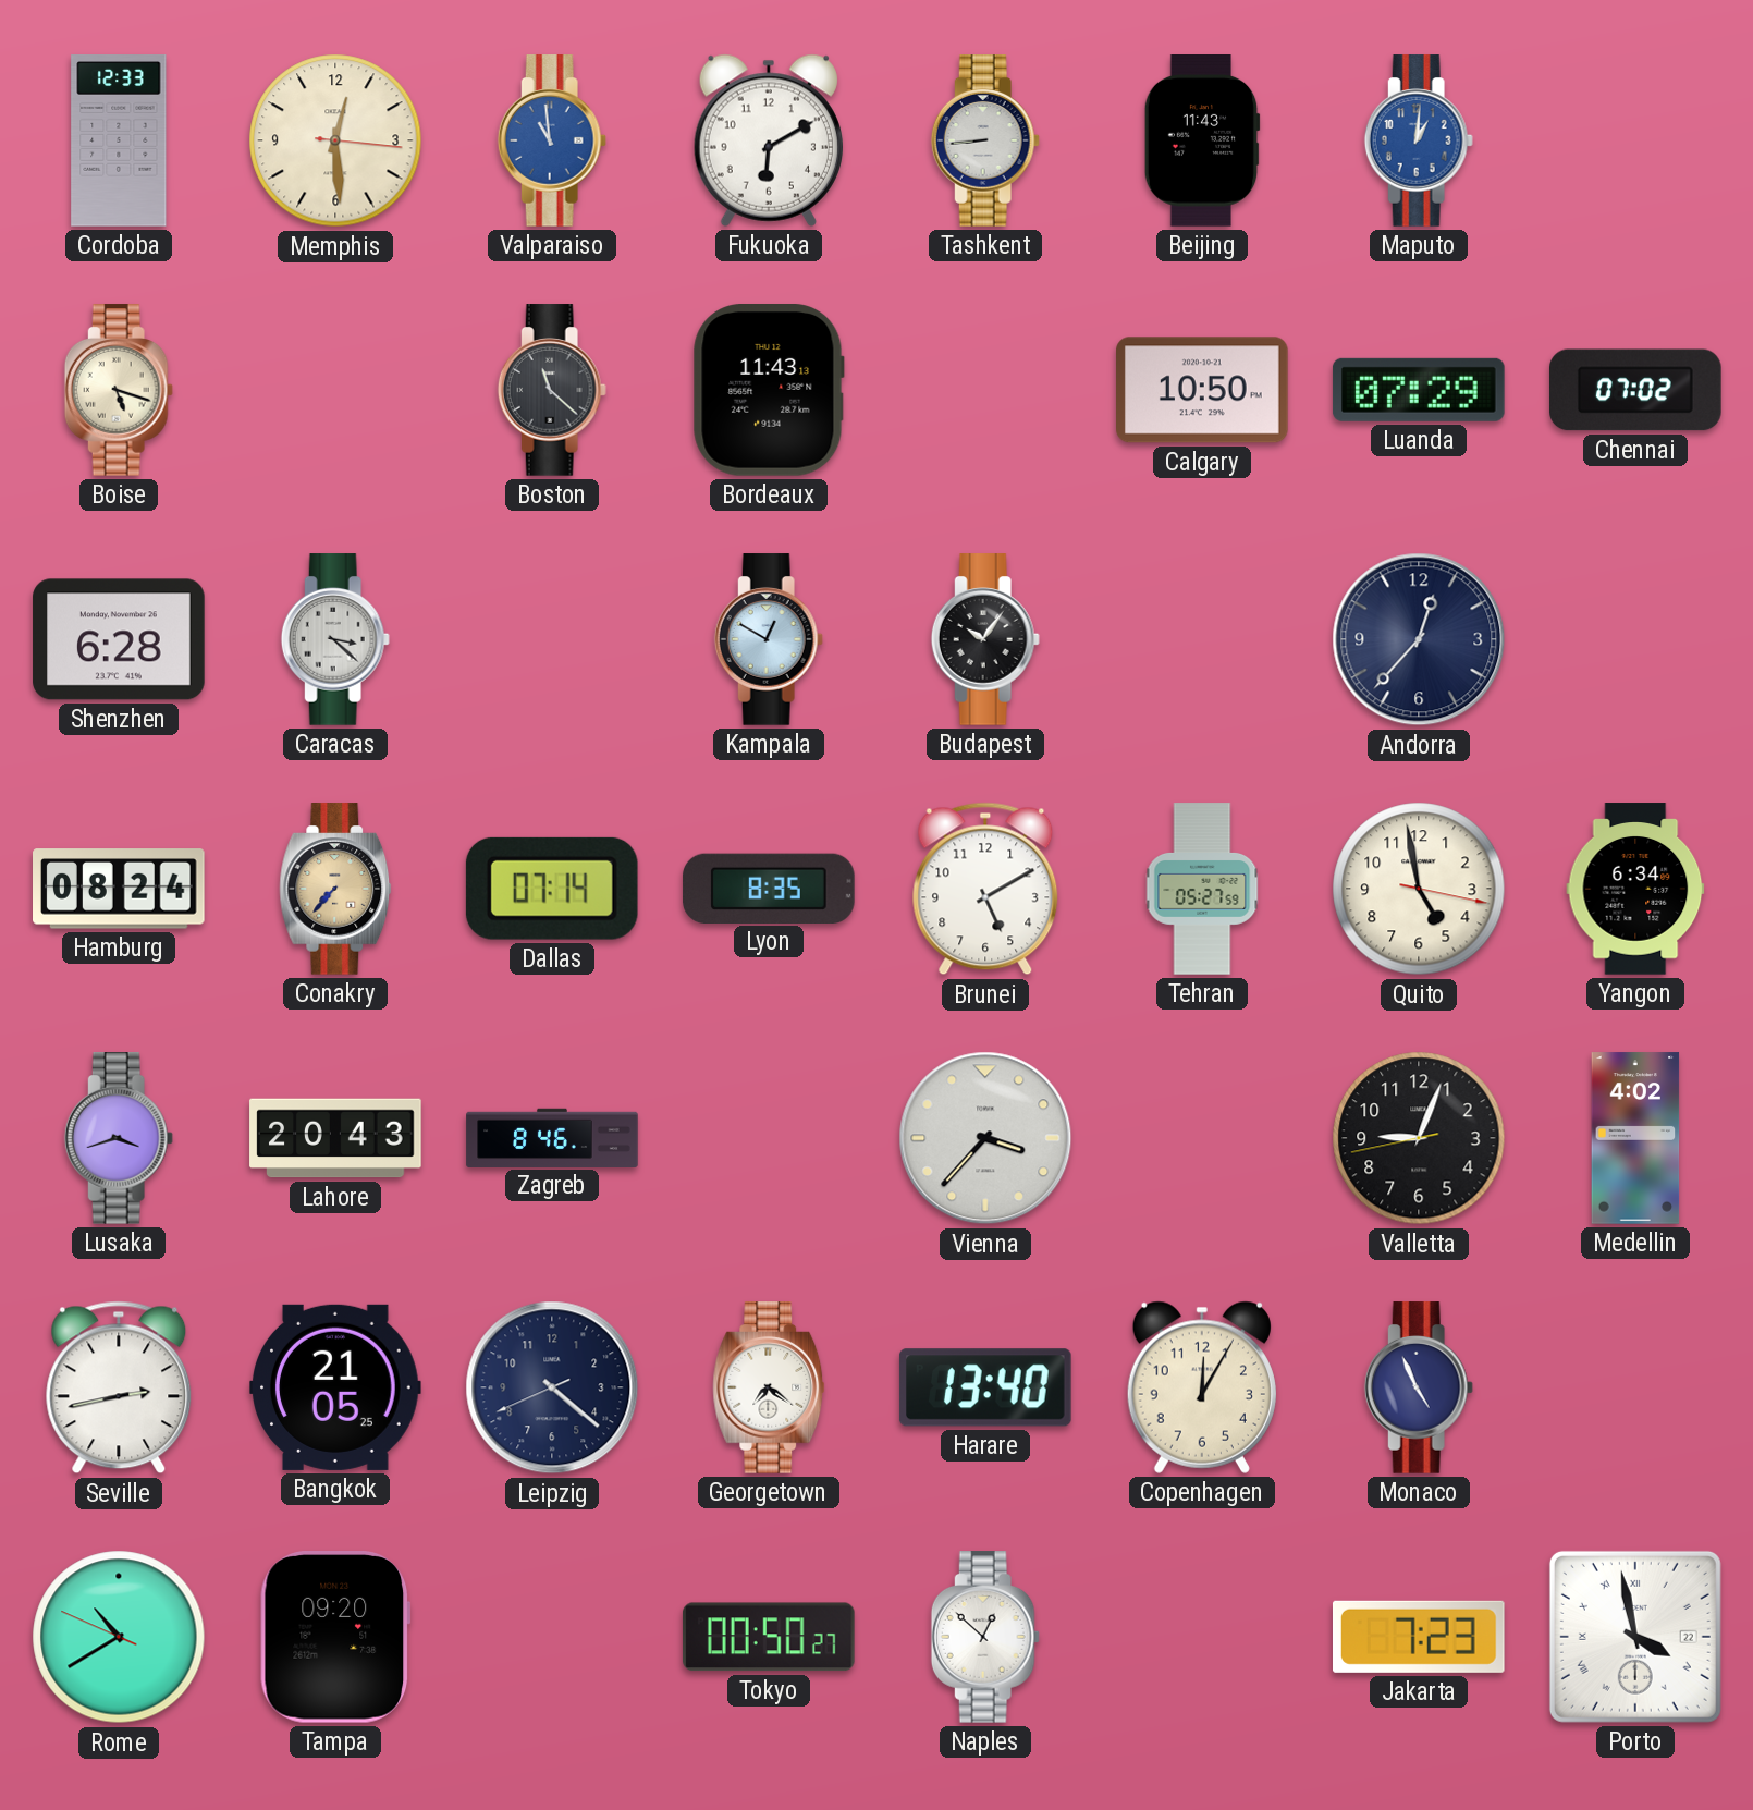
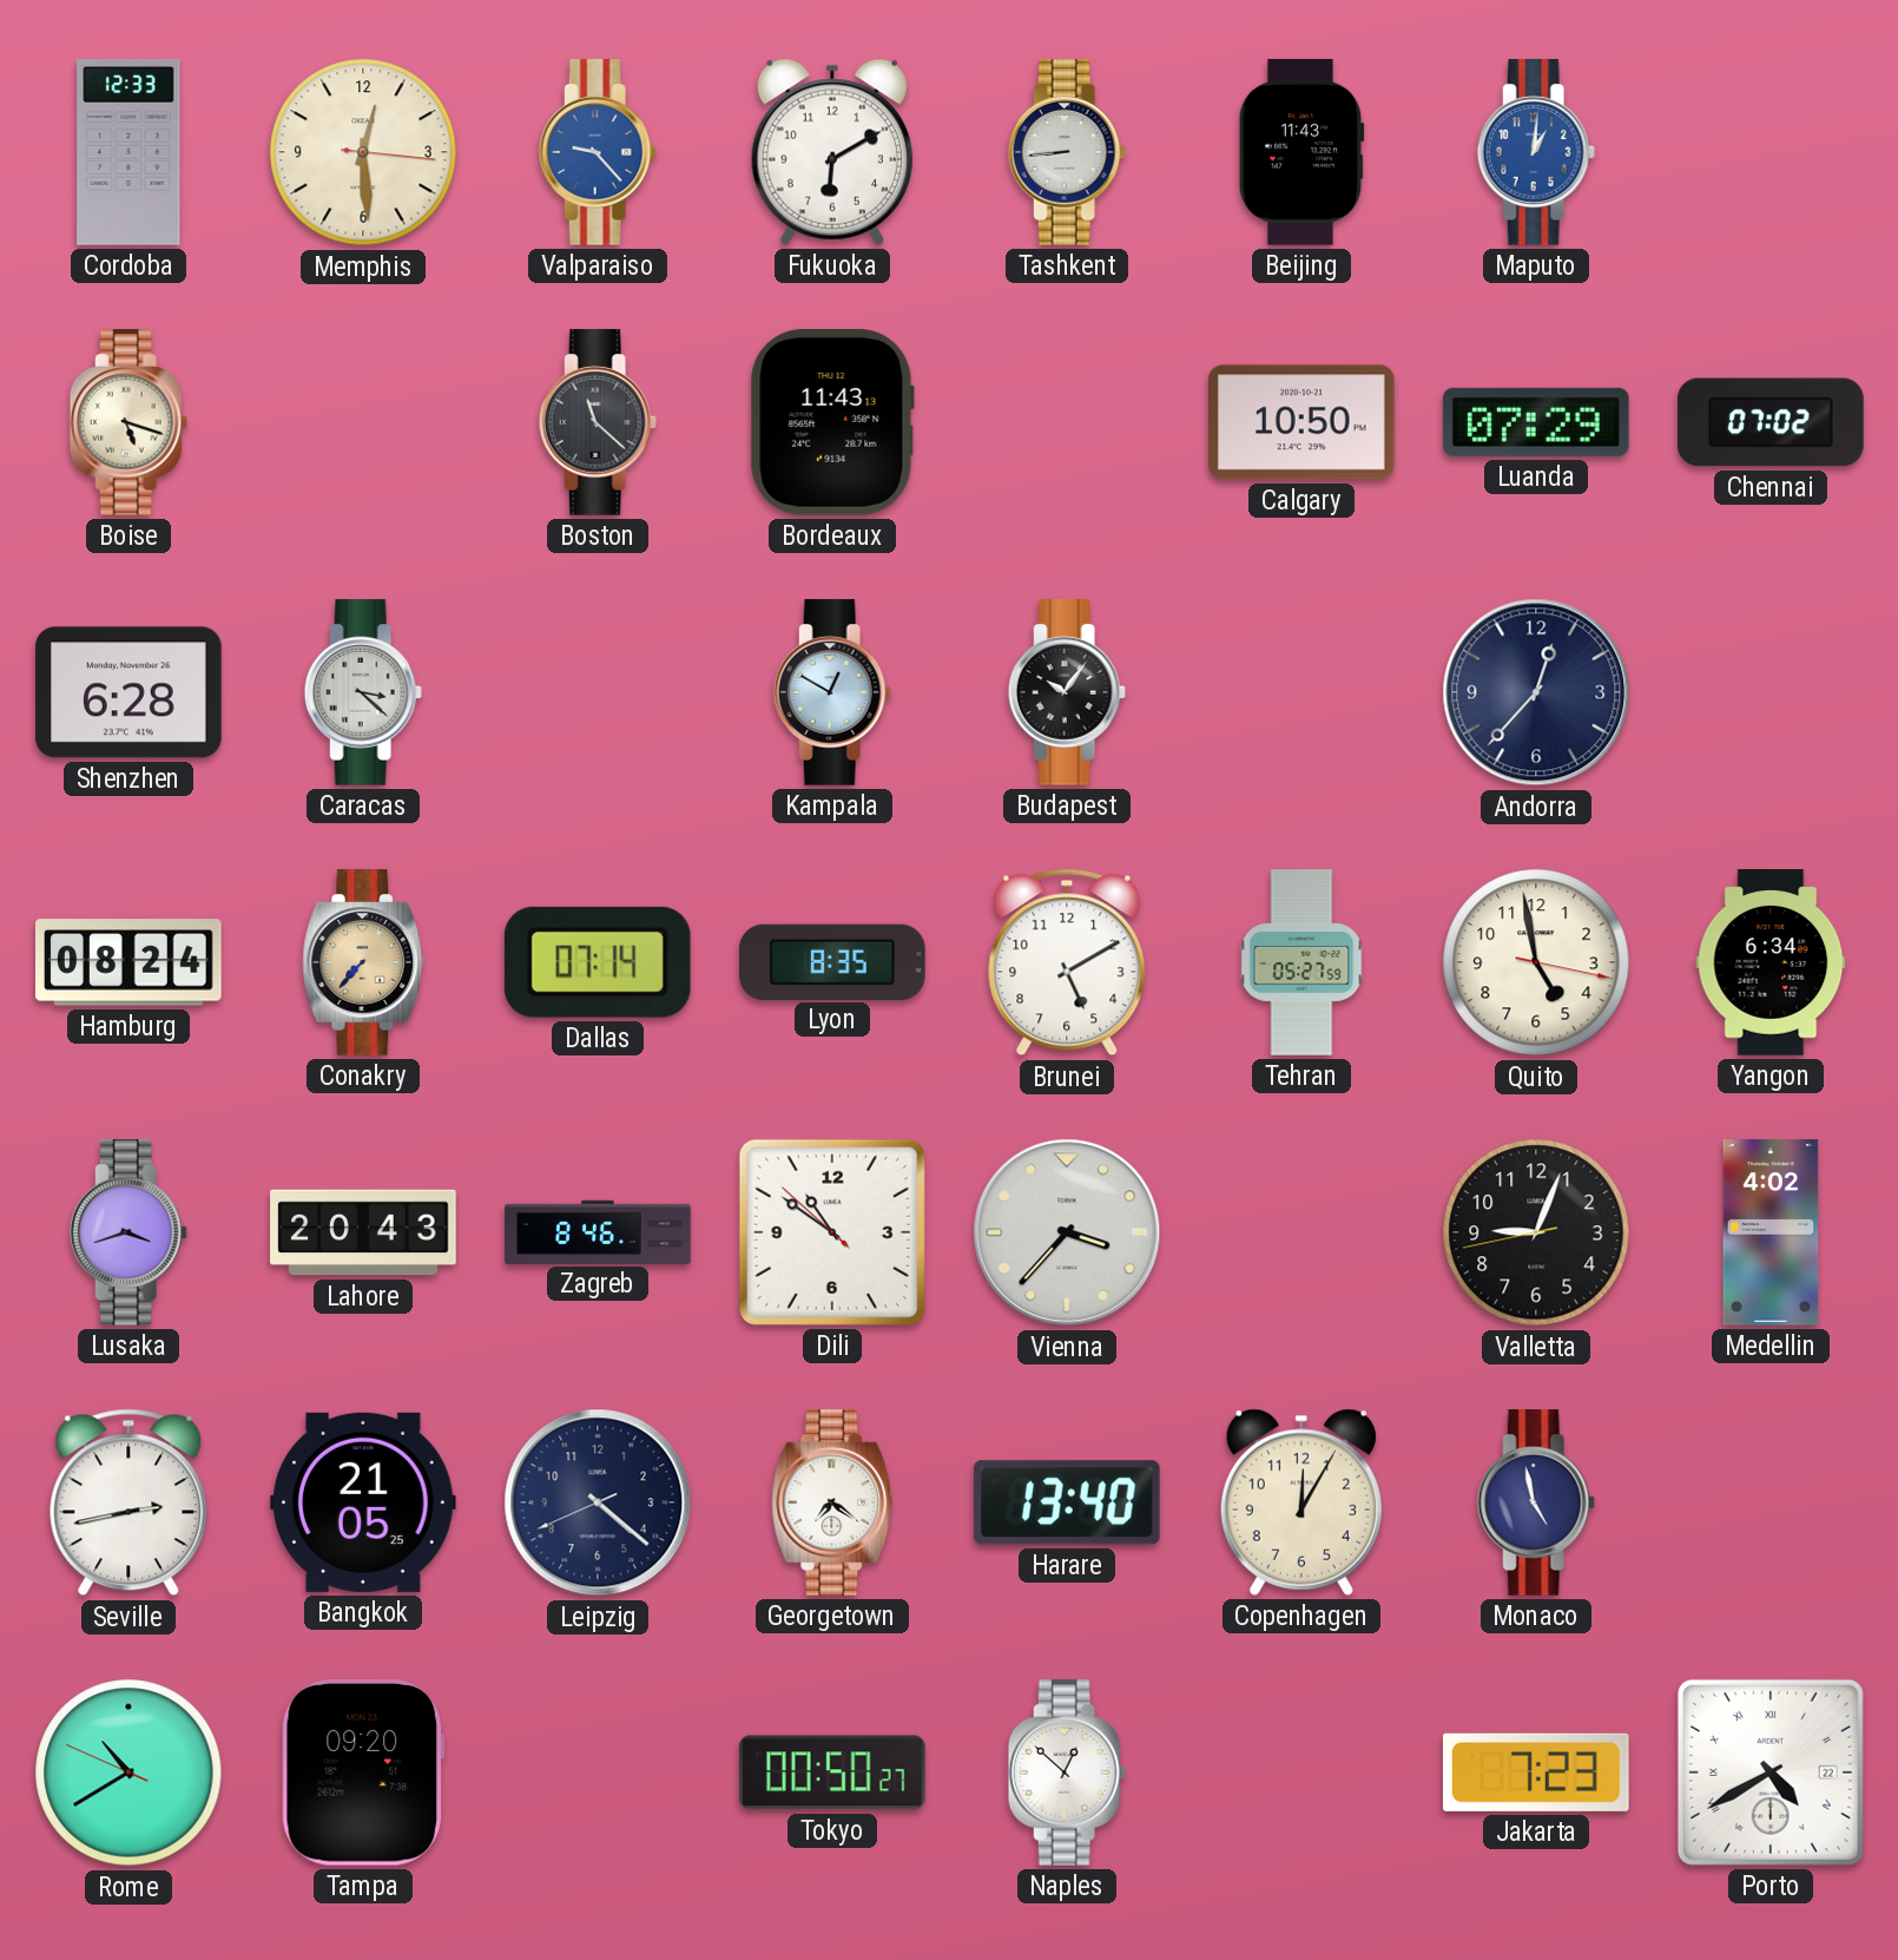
Valparaiso: 10:59 -> 9:23
Dili: none -> 10:50
Monaco: 4:56 -> 4:58
Porto: 3:58 -> 4:40
